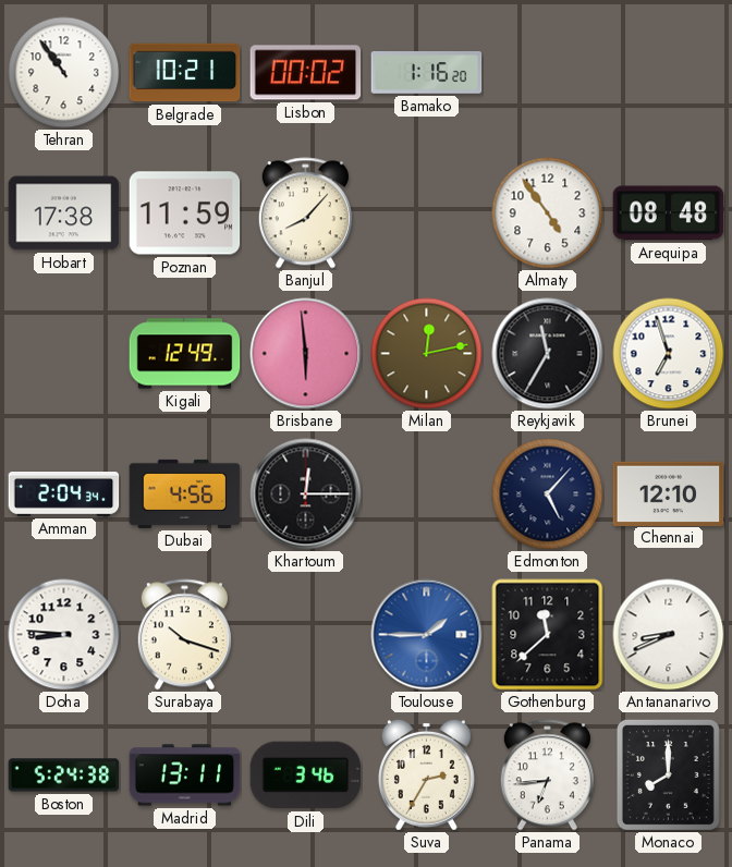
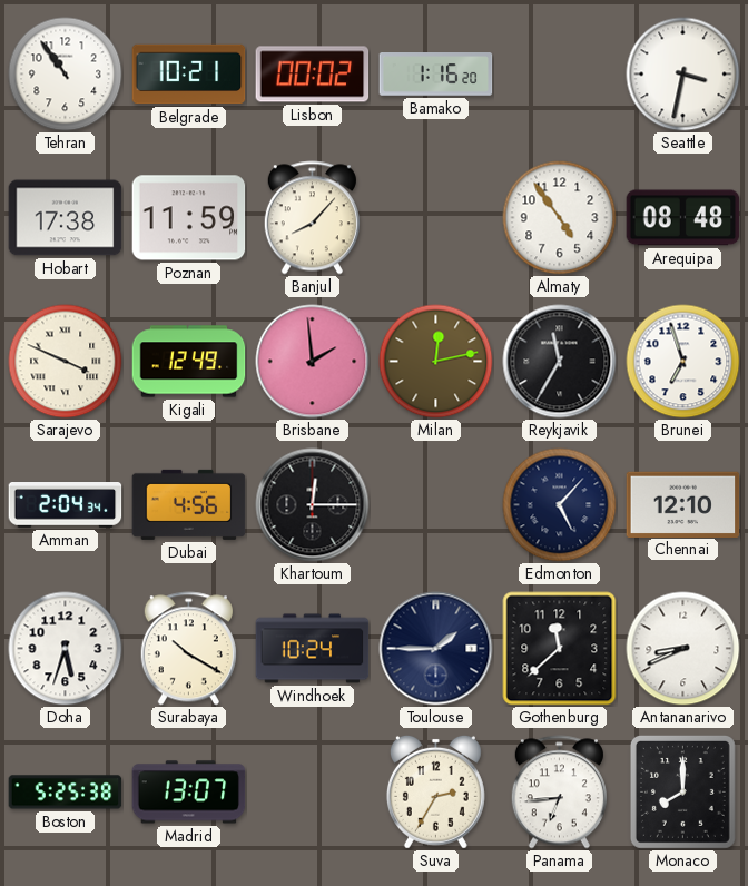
Seattle: none -> 3:32
Sarajevo: none -> 3:49
Brisbane: 5:59 -> 1:59
Doha: 8:46 -> 5:33
Surabaya: 10:18 -> 10:20
Windhoek: none -> 10:24
Toulouse dial: blue -> navy
Boston: 5:24 -> 5:25
Madrid: 13:11 -> 13:07
Dili: 3:46 -> none
